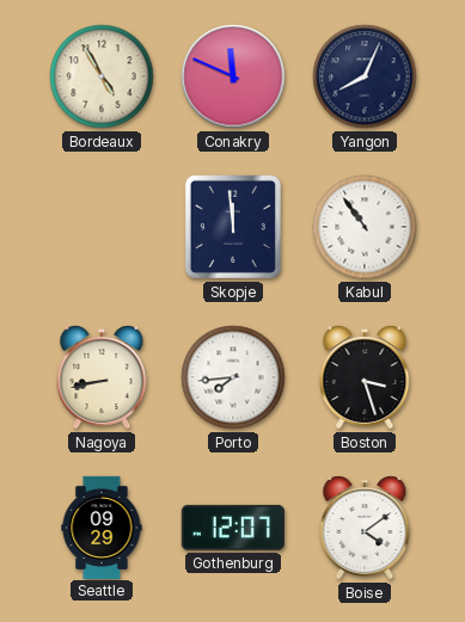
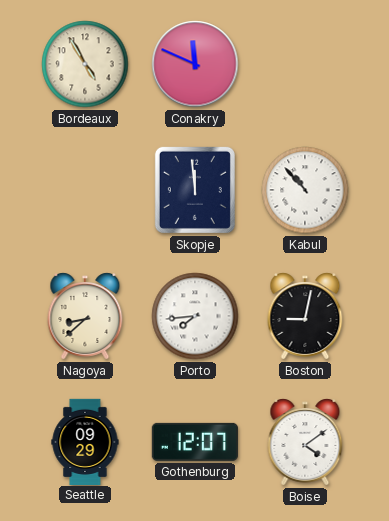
Yangon: 8:04 -> none
Kabul: 10:54 -> 10:53
Nagoya: 8:43 -> 8:38
Boston: 3:27 -> 9:02
